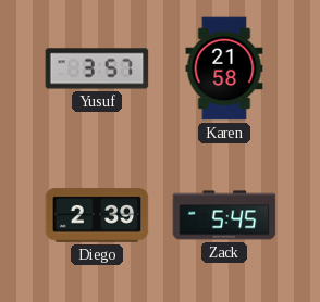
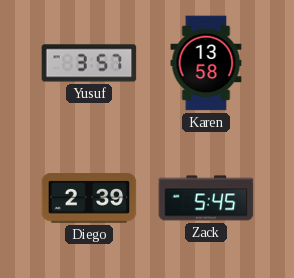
Karen: 21:58 -> 13:58
